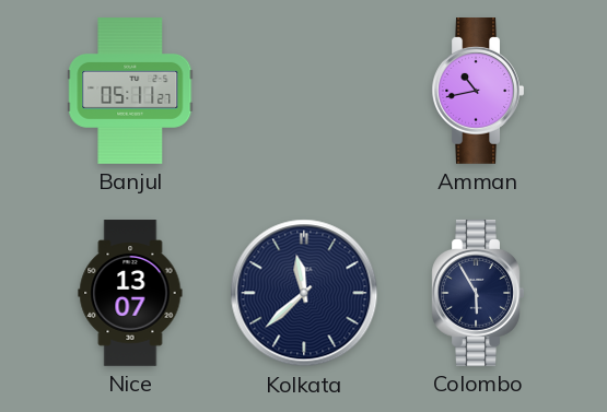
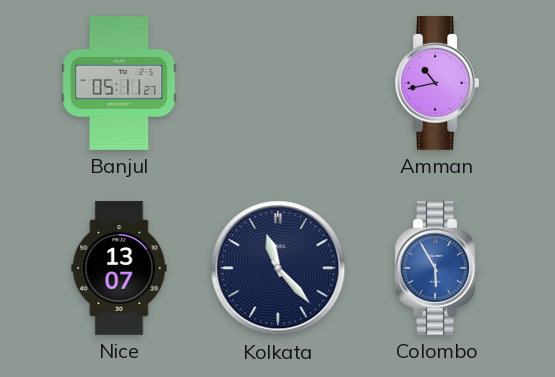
Kolkata: 11:38 -> 11:23
Colombo dial: navy -> blue
